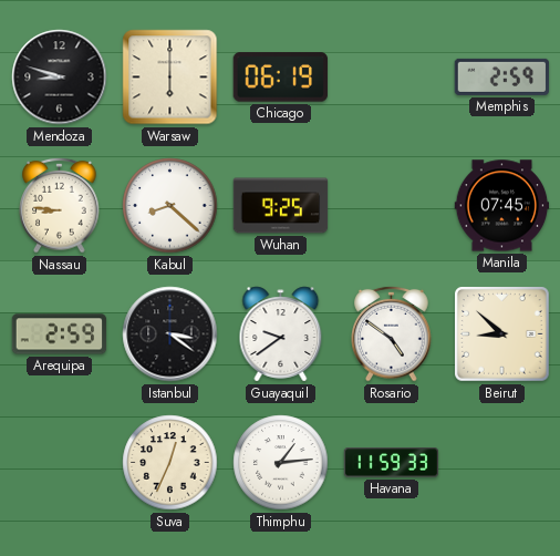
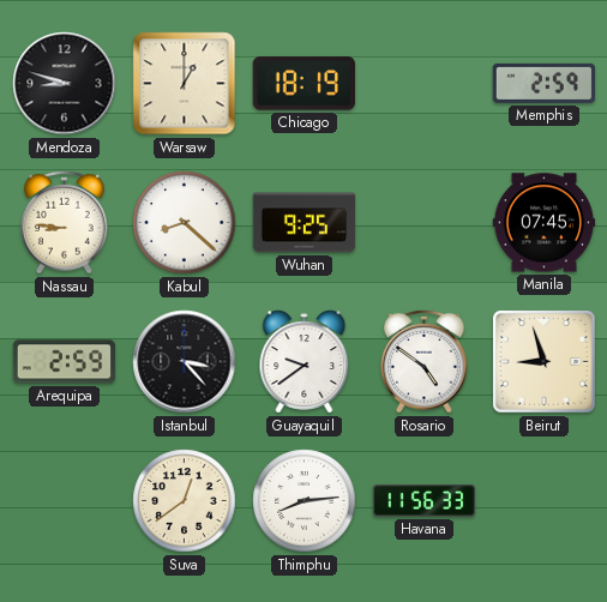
Warsaw: 6:00 -> 1:00
Chicago: 06:19 -> 18:19
Istanbul: 3:21 -> 3:23
Beirut: 8:52 -> 8:57
Suva: 12:34 -> 12:39
Thimphu: 1:14 -> 8:14
Havana: 11:59 -> 11:56
